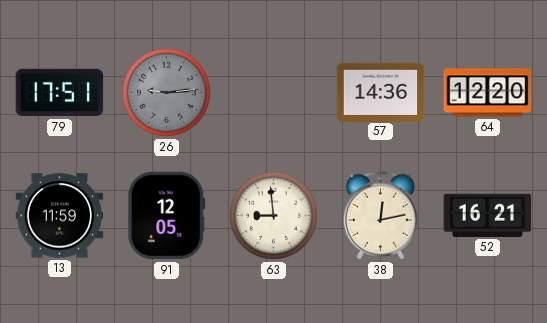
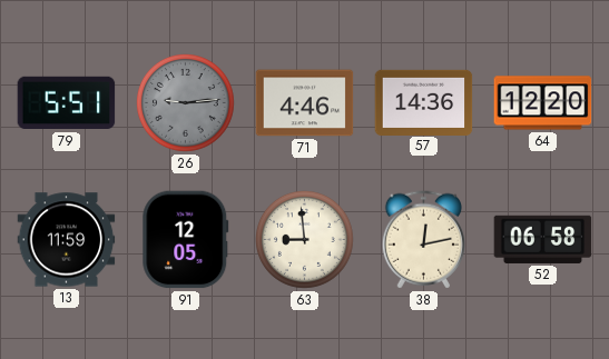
79: 17:51 -> 5:51
71: none -> 4:46
52: 16:21 -> 06:58
